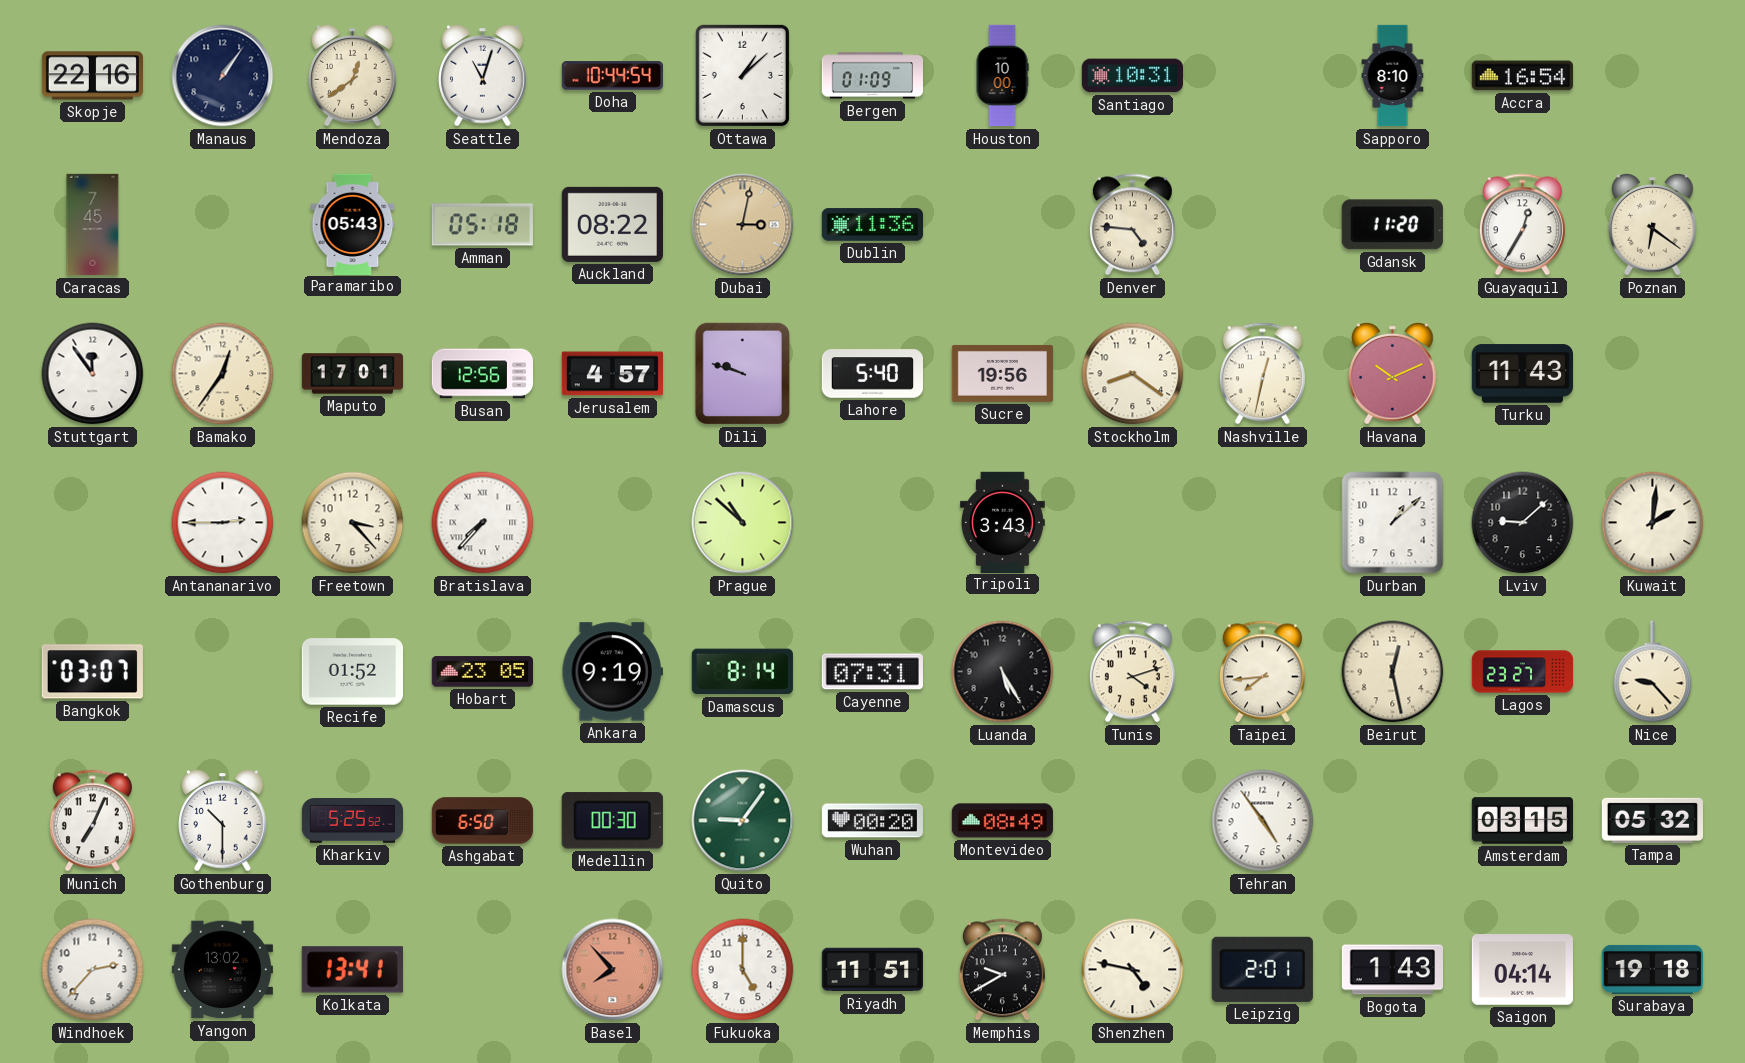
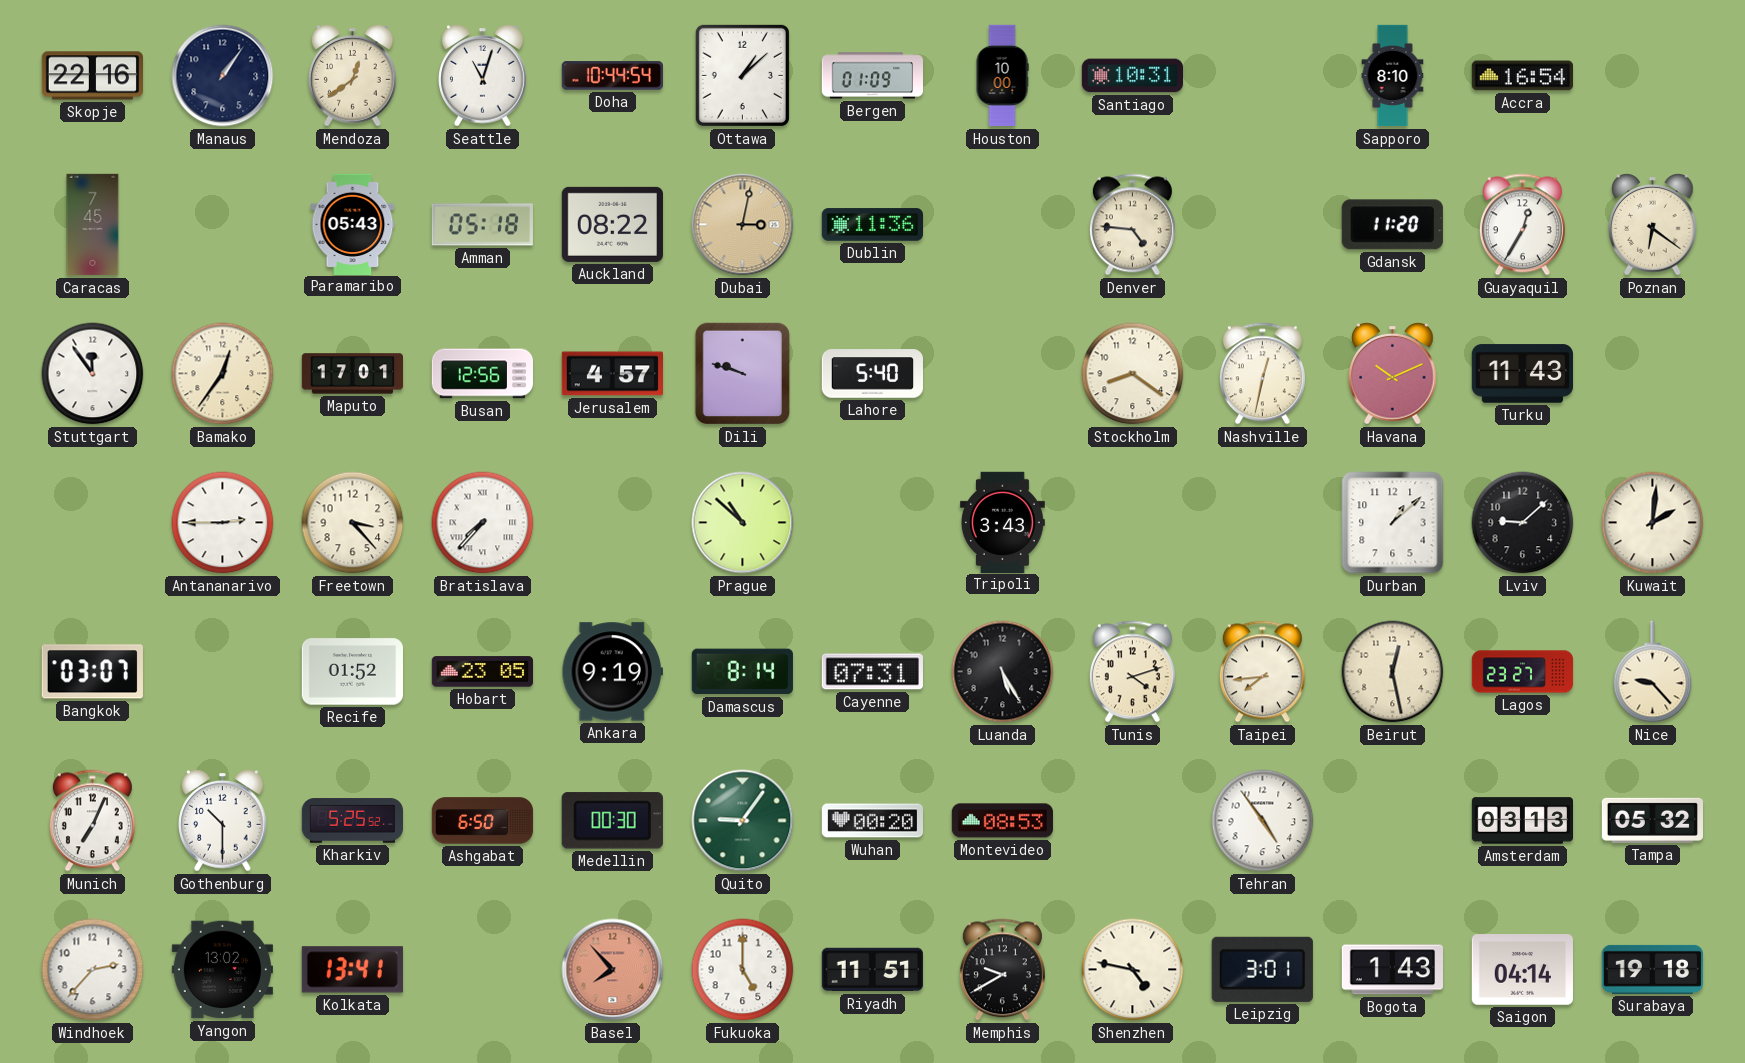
Sucre: 19:56 -> none
Montevideo: 08:49 -> 08:53
Amsterdam: 03:15 -> 03:13
Leipzig: 2:01 -> 3:01
